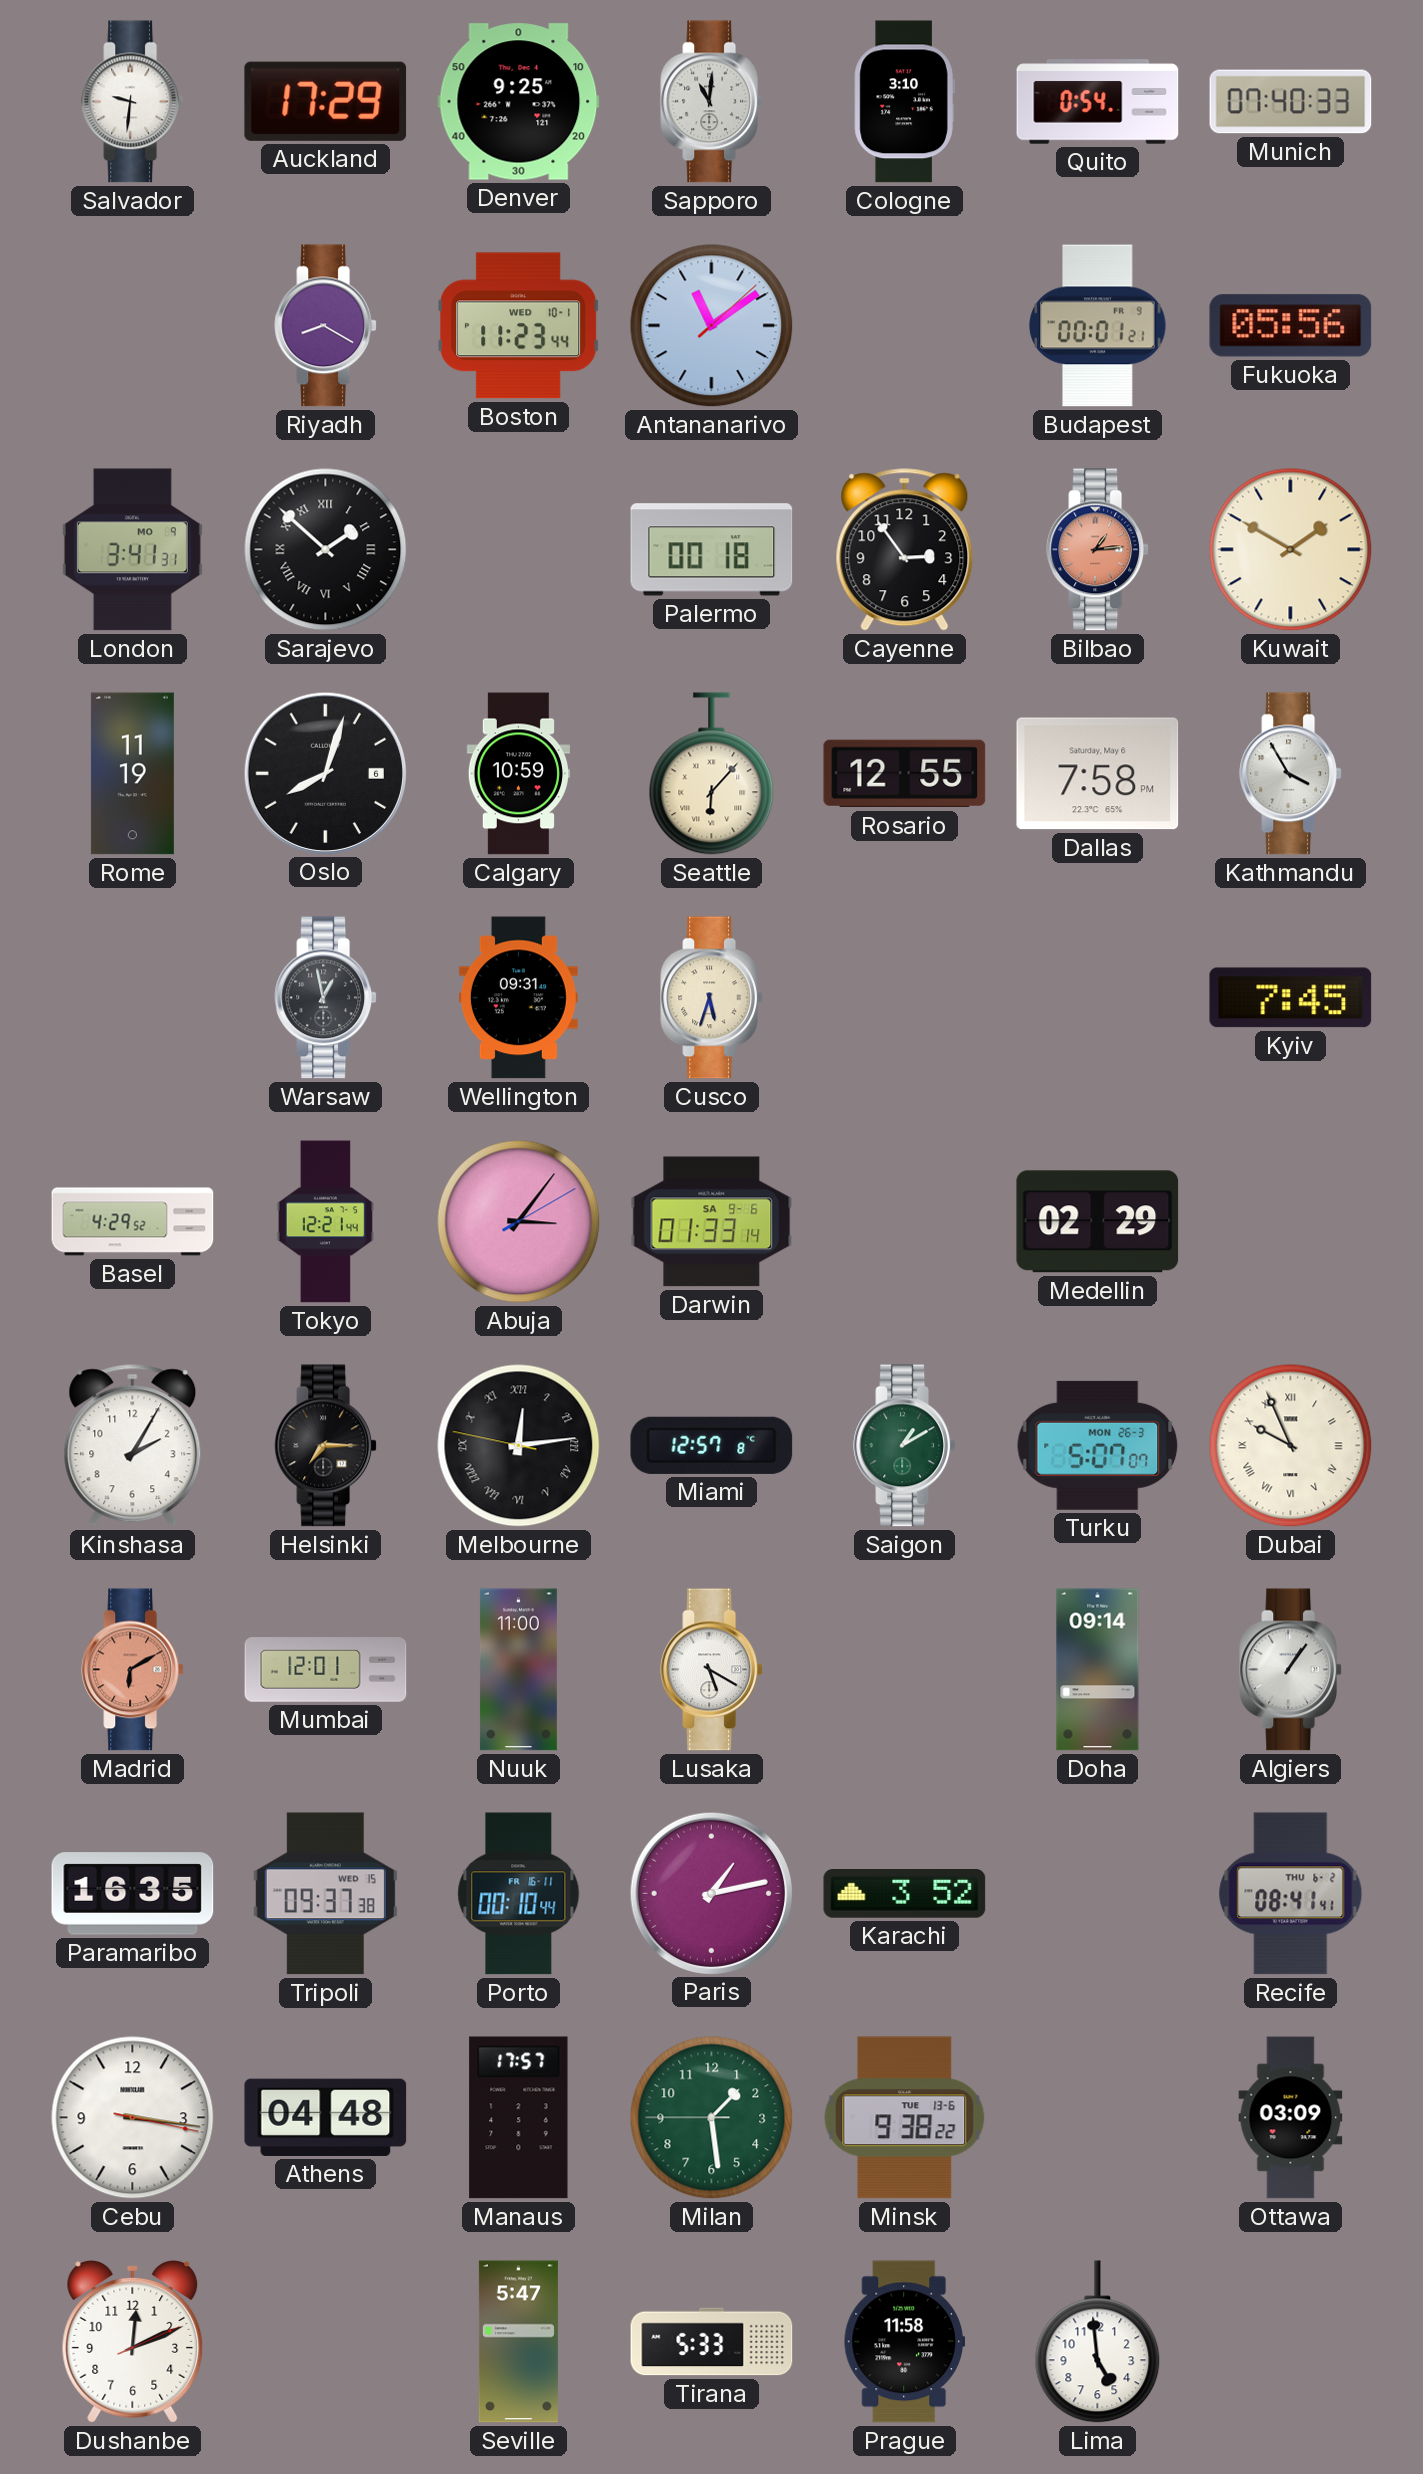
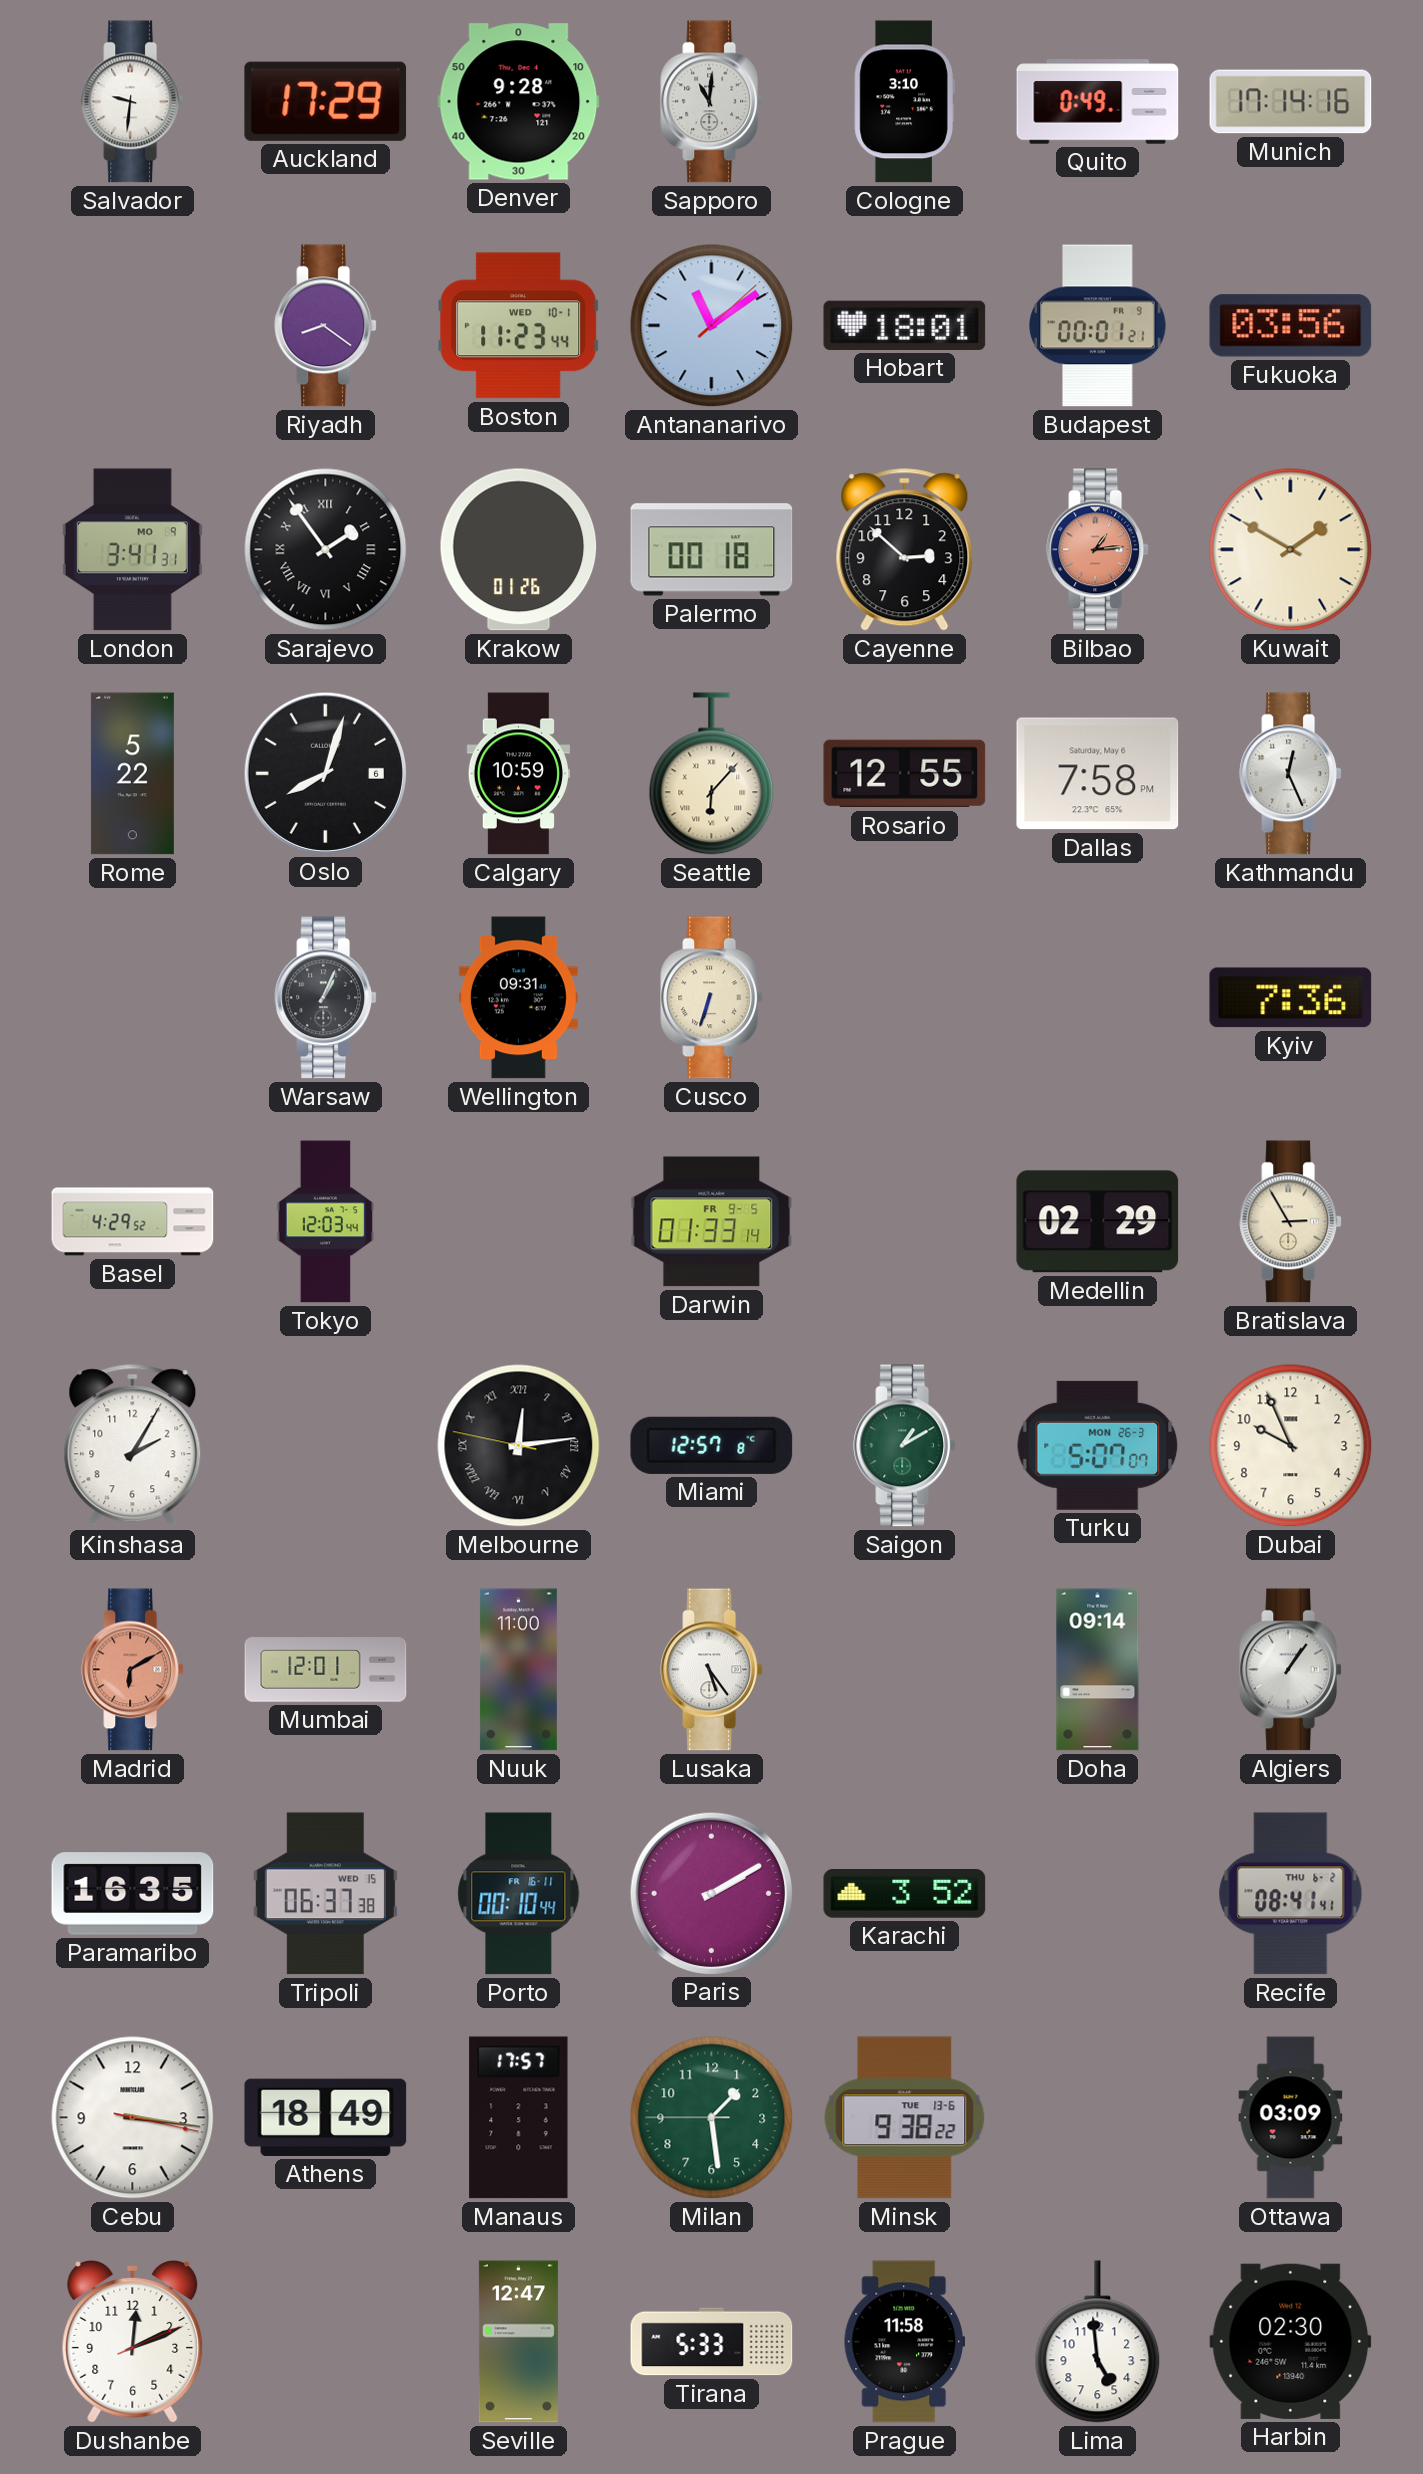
Denver: 9:25 -> 9:28
Quito: 0:54 -> 0:49
Munich: 07:40 -> 17:14
Riyadh: 8:20 -> 8:21
Hobart: none -> 18:01
Fukuoka: 05:56 -> 03:56
Sarajevo: 1:52 -> 1:54
Krakow: none -> 01:26
Cayenne: 2:54 -> 2:52
Rome: 11:19 -> 5:22
Kathmandu: 3:55 -> 12:26
Warsaw: 12:58 -> 1:04
Cusco: 5:33 -> 6:33
Kyiv: 7:45 -> 7:36
Tokyo: 12:21 -> 12:03
Abuja: 3:06 -> none
Darwin date: SA 9-6 -> FR 9-5
Bratislava: none -> 2:55
Helsinki: 7:15 -> none
Dubai numerals: Roman -> Arabic
Lusaka: 5:20 -> 5:24
Tripoli: 09:37 -> 06:37
Paris: 1:13 -> 2:10
Athens: 04:48 -> 18:49
Seville: 5:47 -> 12:47
Harbin: none -> 02:30
